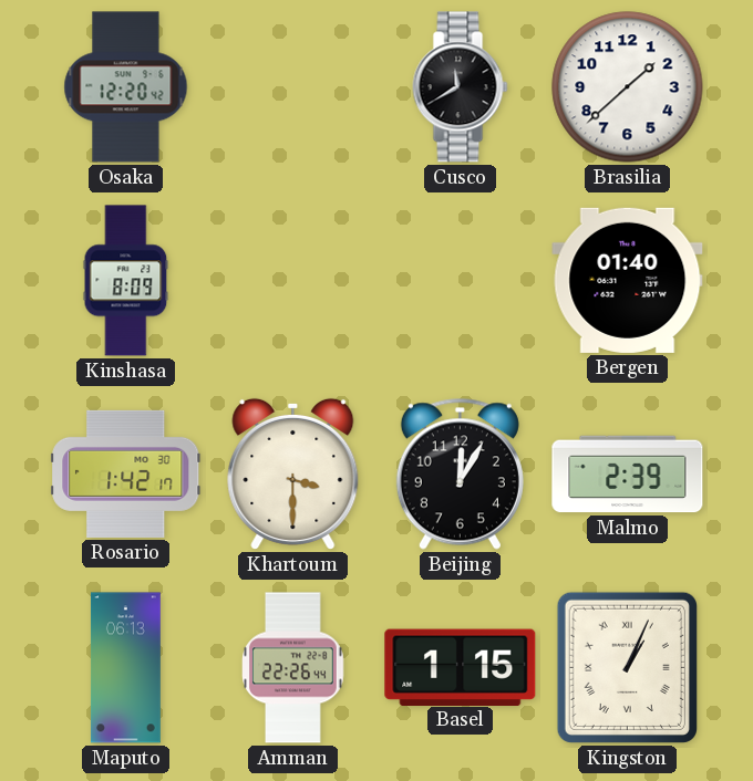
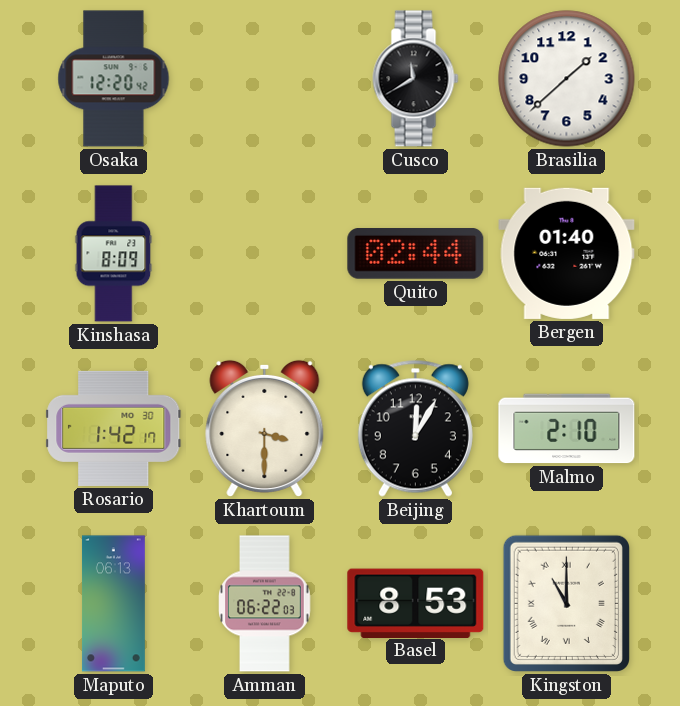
Quito: none -> 02:44
Malmo: 2:39 -> 2:10
Amman: 22:26 -> 06:22
Basel: 1:15 -> 8:53
Kingston: 1:04 -> 11:00
